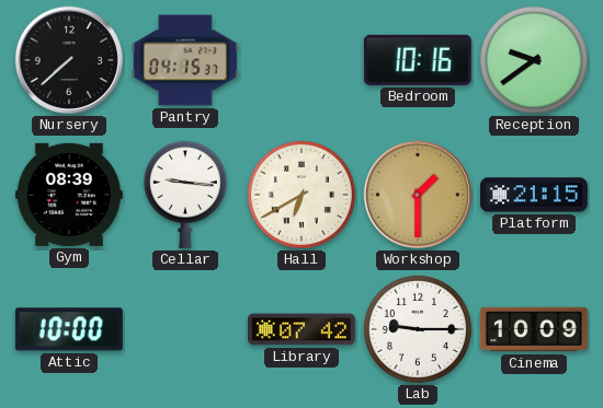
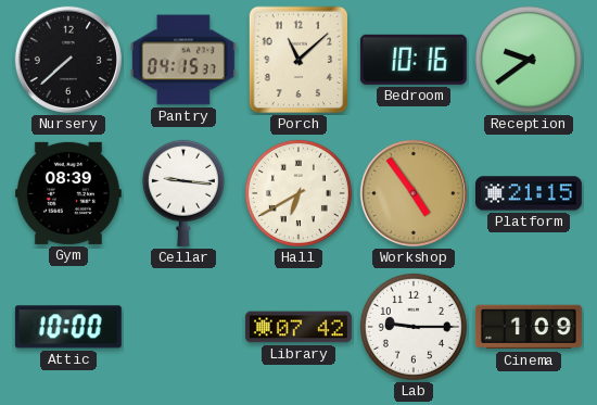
Porch: none -> 11:08
Workshop: 1:30 -> 4:54
Cinema: 10:09 -> 1:09
